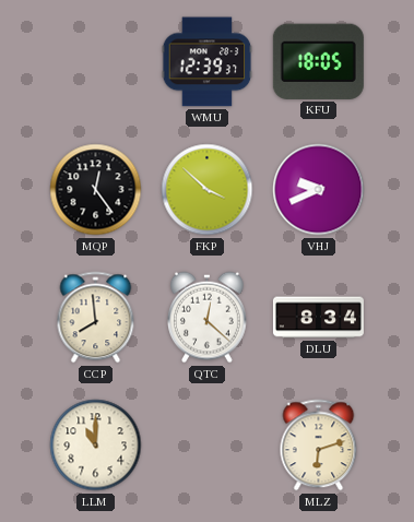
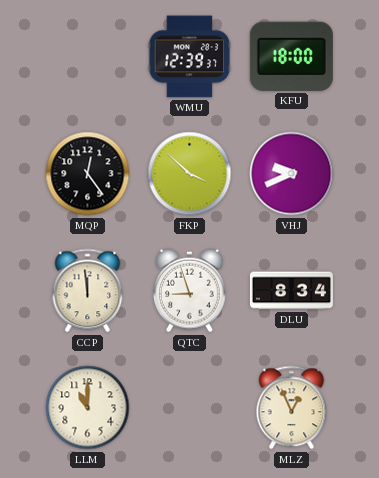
KFU: 18:05 -> 18:00
CCP: 7:59 -> 11:59
QTC: 12:22 -> 8:57
MLZ: 6:12 -> 12:56
